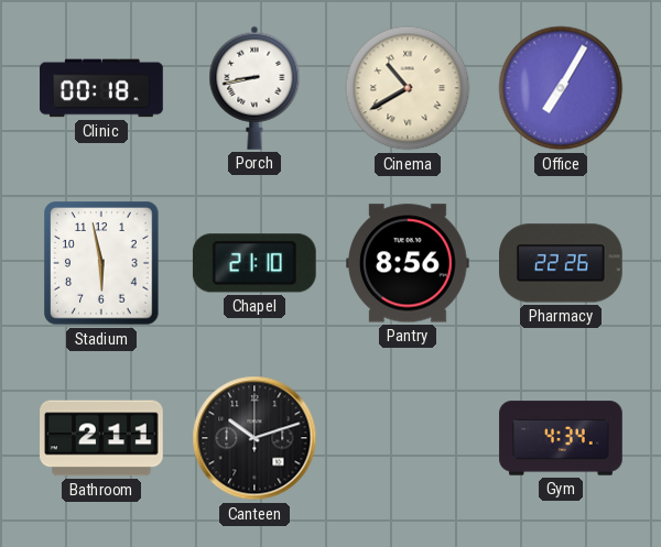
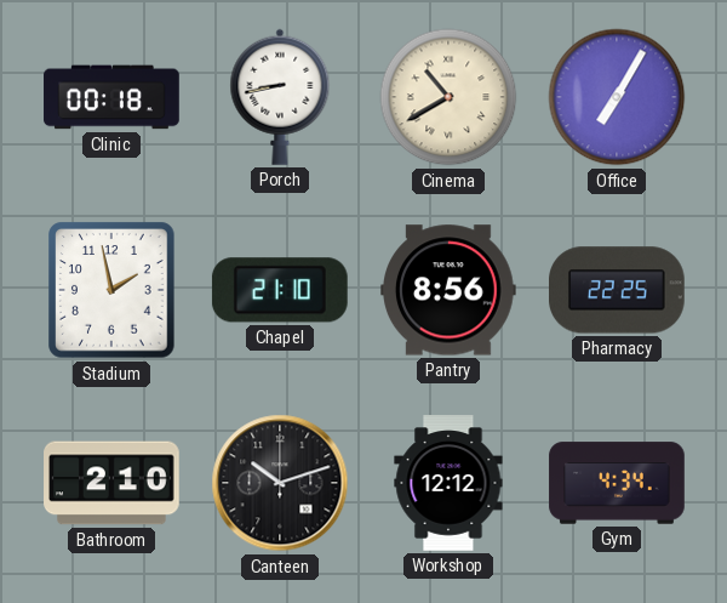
Stadium: 5:58 -> 1:58
Pharmacy: 22:26 -> 22:25
Bathroom: 2:11 -> 2:10
Workshop: none -> 12:12
